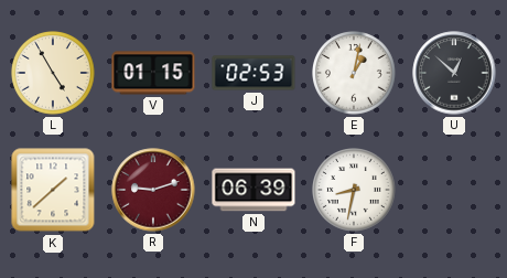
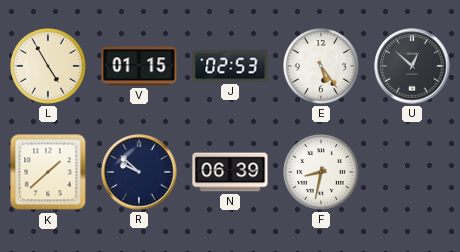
E: 1:02 -> 5:24
R: 9:12 -> 9:52
R dial: burgundy -> navy
